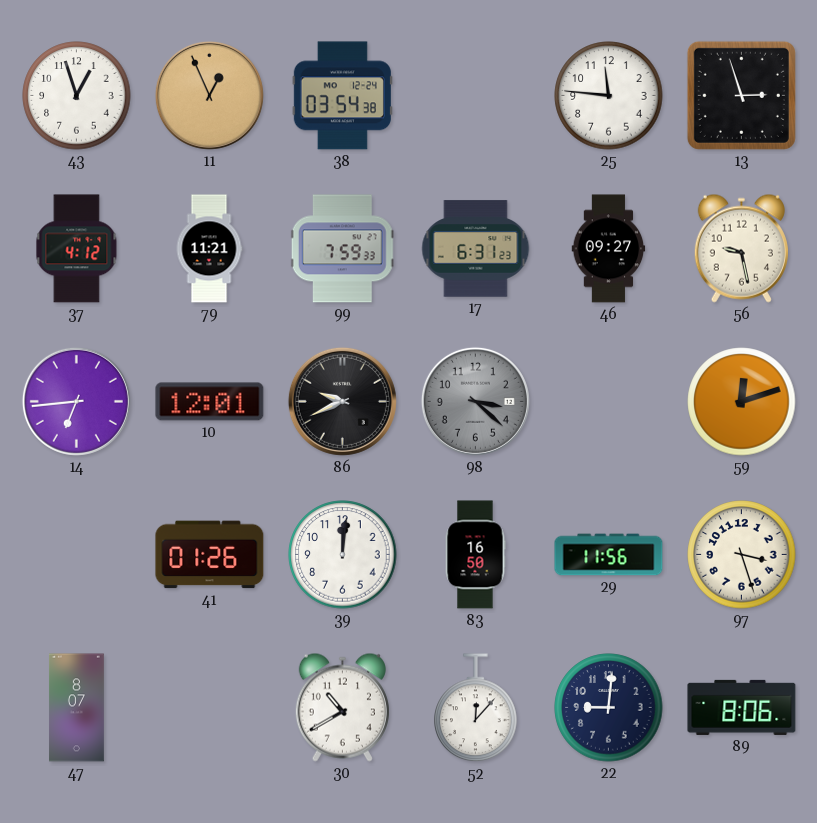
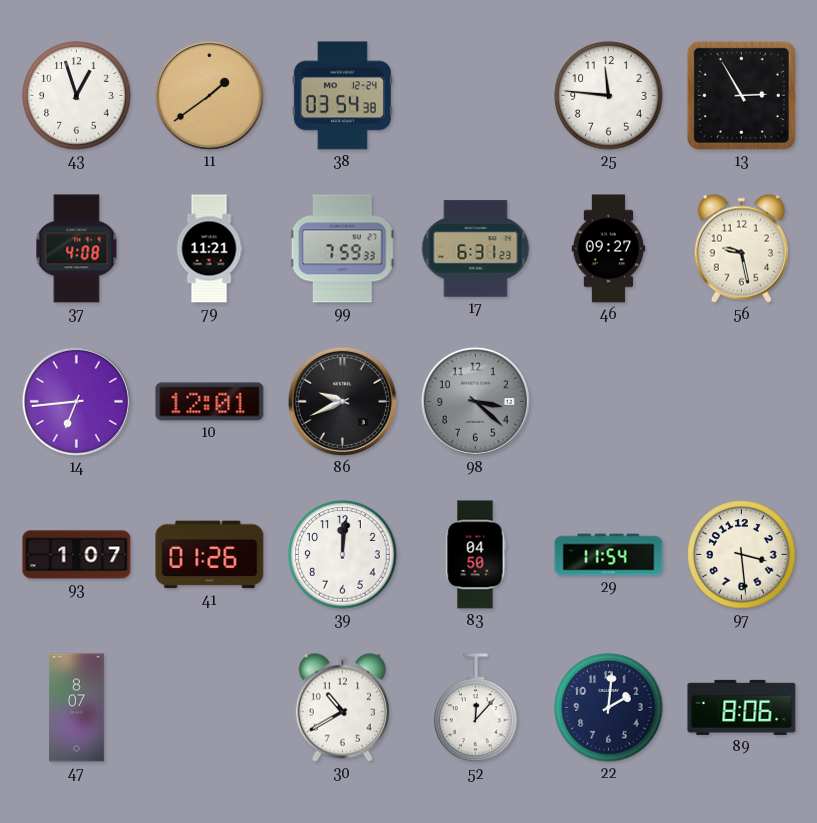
11: 12:56 -> 1:39
13: 2:57 -> 2:55
37: 4:12 -> 4:08
59: 12:12 -> none
93: none -> 1:07
83: 16:50 -> 04:50
29: 11:56 -> 11:54
97: 3:27 -> 3:29
22: 9:01 -> 2:01
